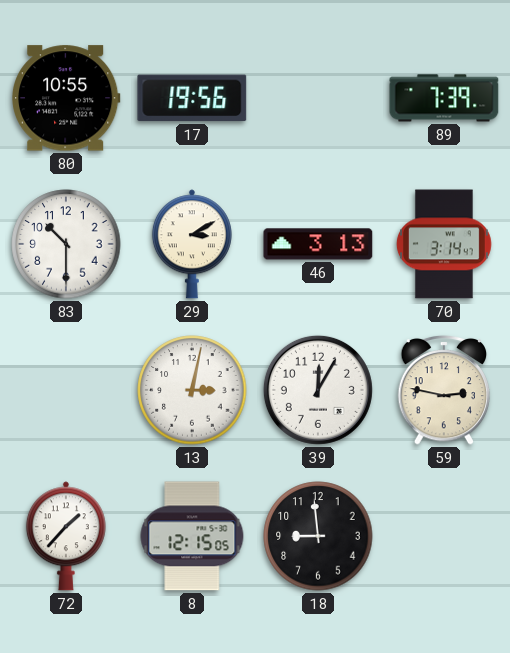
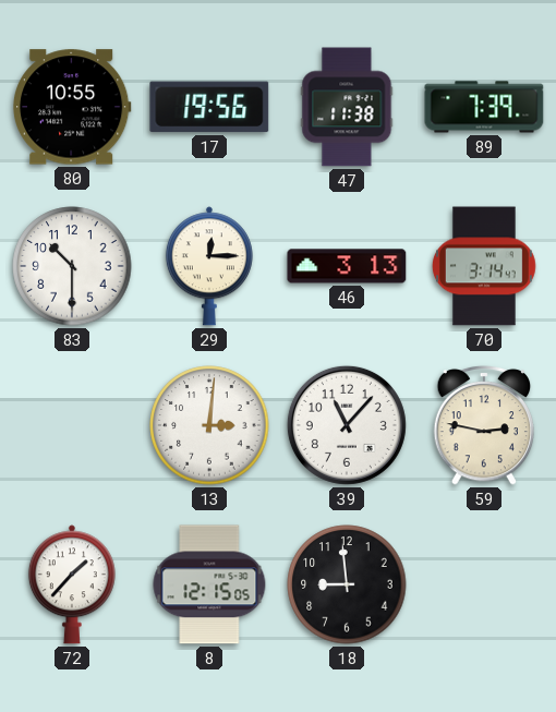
47: none -> 11:38
29: 3:10 -> 12:15
13: 3:02 -> 3:01
39: 12:05 -> 11:07
